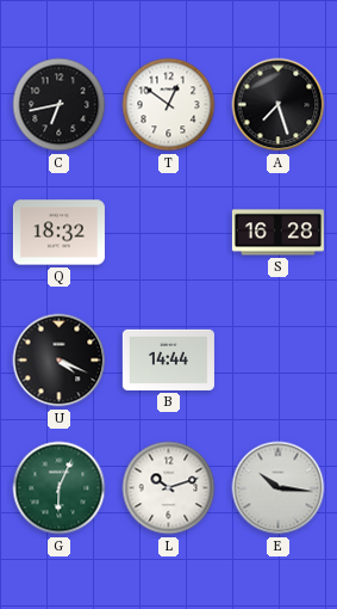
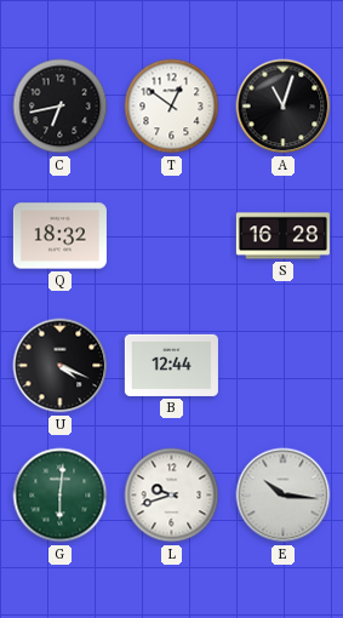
A: 7:27 -> 11:03
B: 14:44 -> 12:44
G: 6:04 -> 6:01
L: 10:12 -> 9:42
